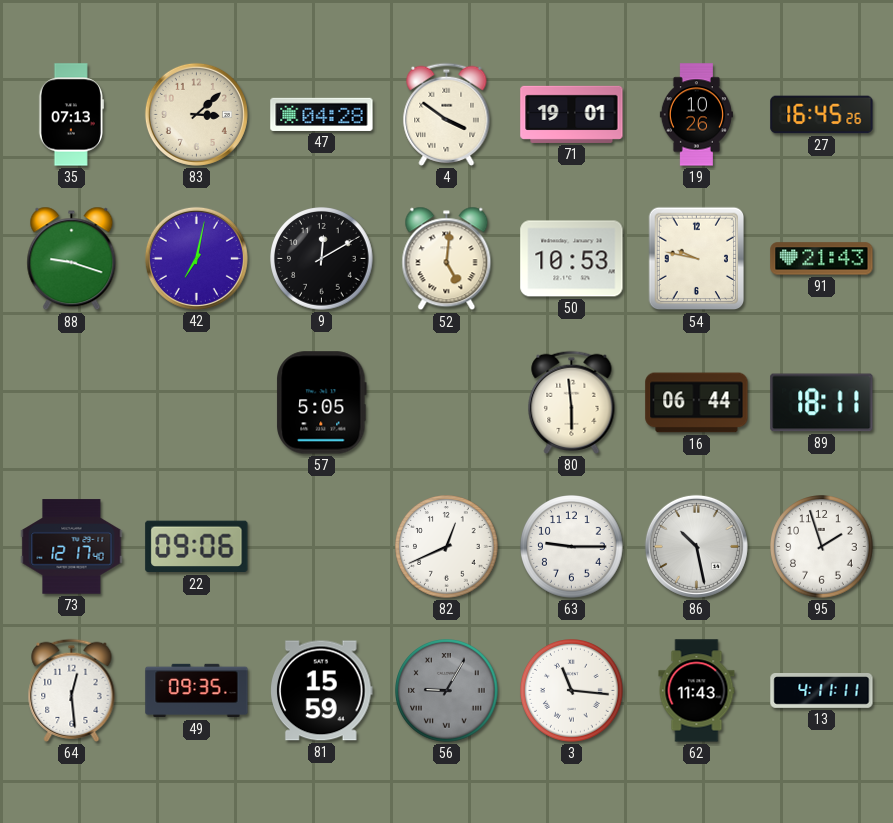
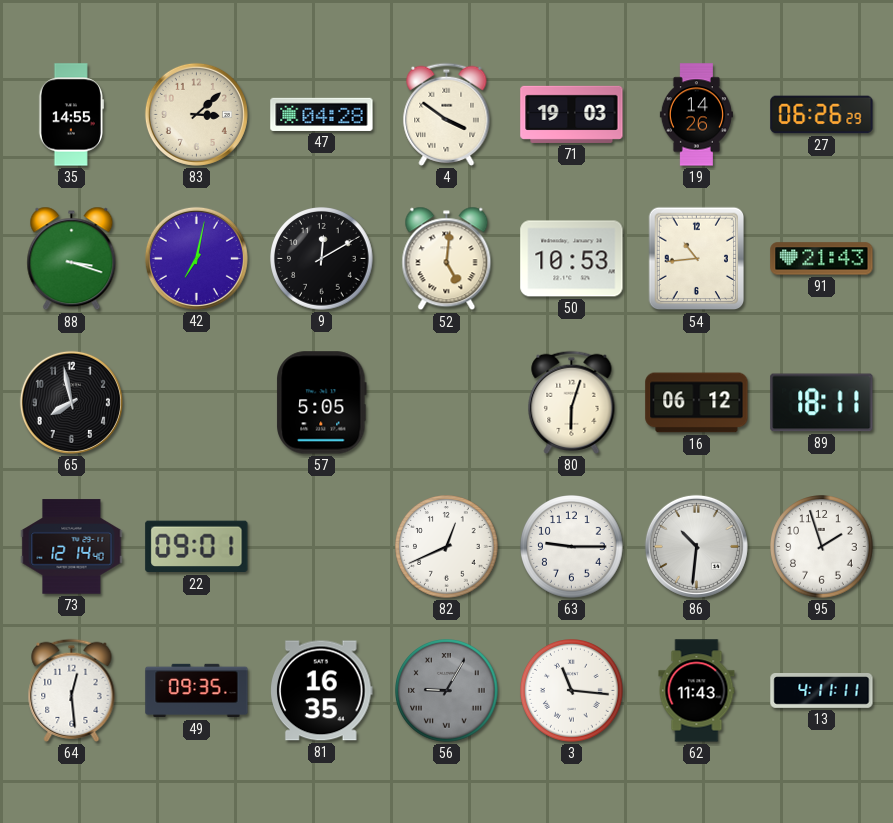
35: 07:13 -> 14:55
71: 19:01 -> 19:03
19: 10:26 -> 14:26
27: 16:45 -> 06:26
88: 9:18 -> 3:18
54: 9:47 -> 10:44
65: none -> 7:58
80: 5:59 -> 6:03
16: 06:44 -> 06:12
73: 12:17 -> 12:14
22: 09:06 -> 09:01
86: 10:28 -> 10:31
81: 15:59 -> 16:35
